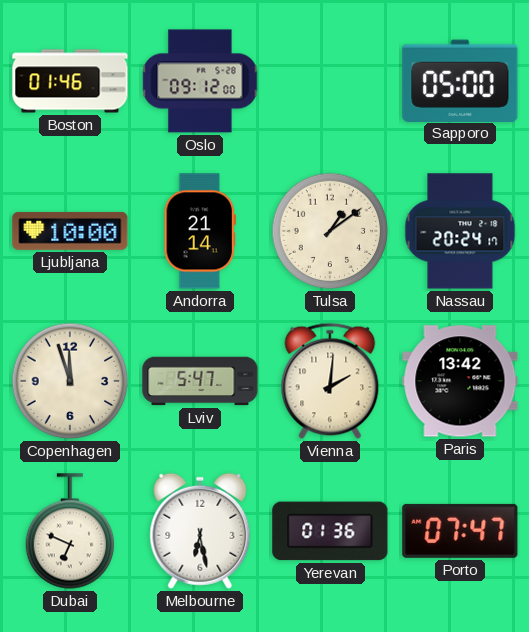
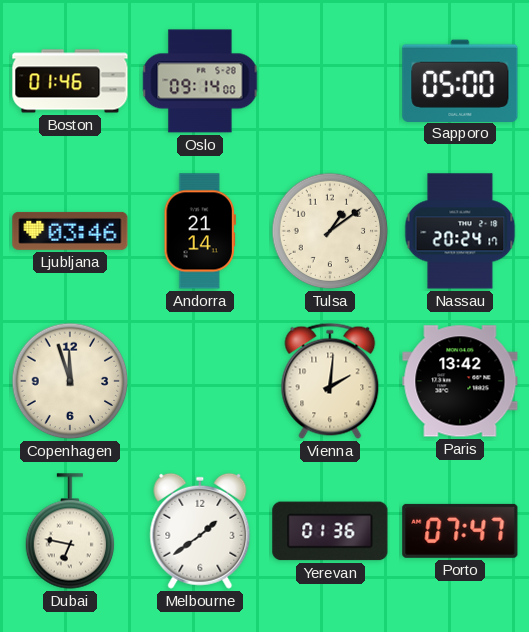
Oslo: 09:12 -> 09:14
Ljubljana: 10:00 -> 03:46
Lviv: 5:47 -> none
Dubai: 6:49 -> 6:47
Melbourne: 6:28 -> 1:39
